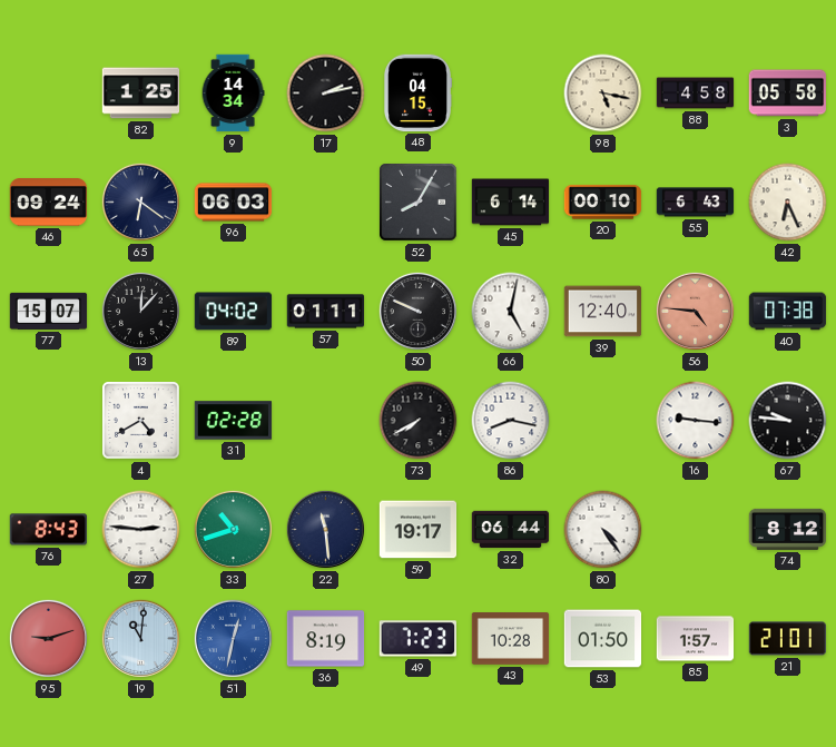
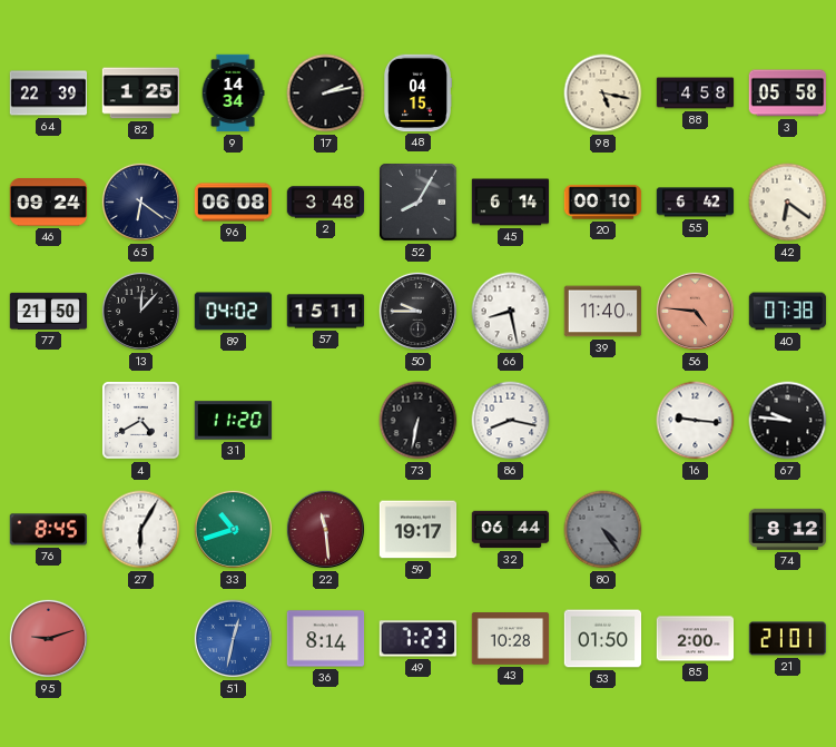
64: none -> 22:39
96: 06:03 -> 06:08
2: none -> 3:48
55: 6:43 -> 6:42
42: 6:26 -> 6:21
77: 15:07 -> 21:50
57: 01:11 -> 15:11
50: 9:49 -> 9:45
66: 5:02 -> 8:28
39: 12:40 -> 11:40
31: 02:28 -> 11:20
73: 7:40 -> 6:32
76: 8:43 -> 8:45
27: 2:46 -> 6:05
22 dial: navy -> burgundy
80 dial: white -> grey
19: 11:01 -> none
36: 8:19 -> 8:14
85: 1:57 -> 2:00
